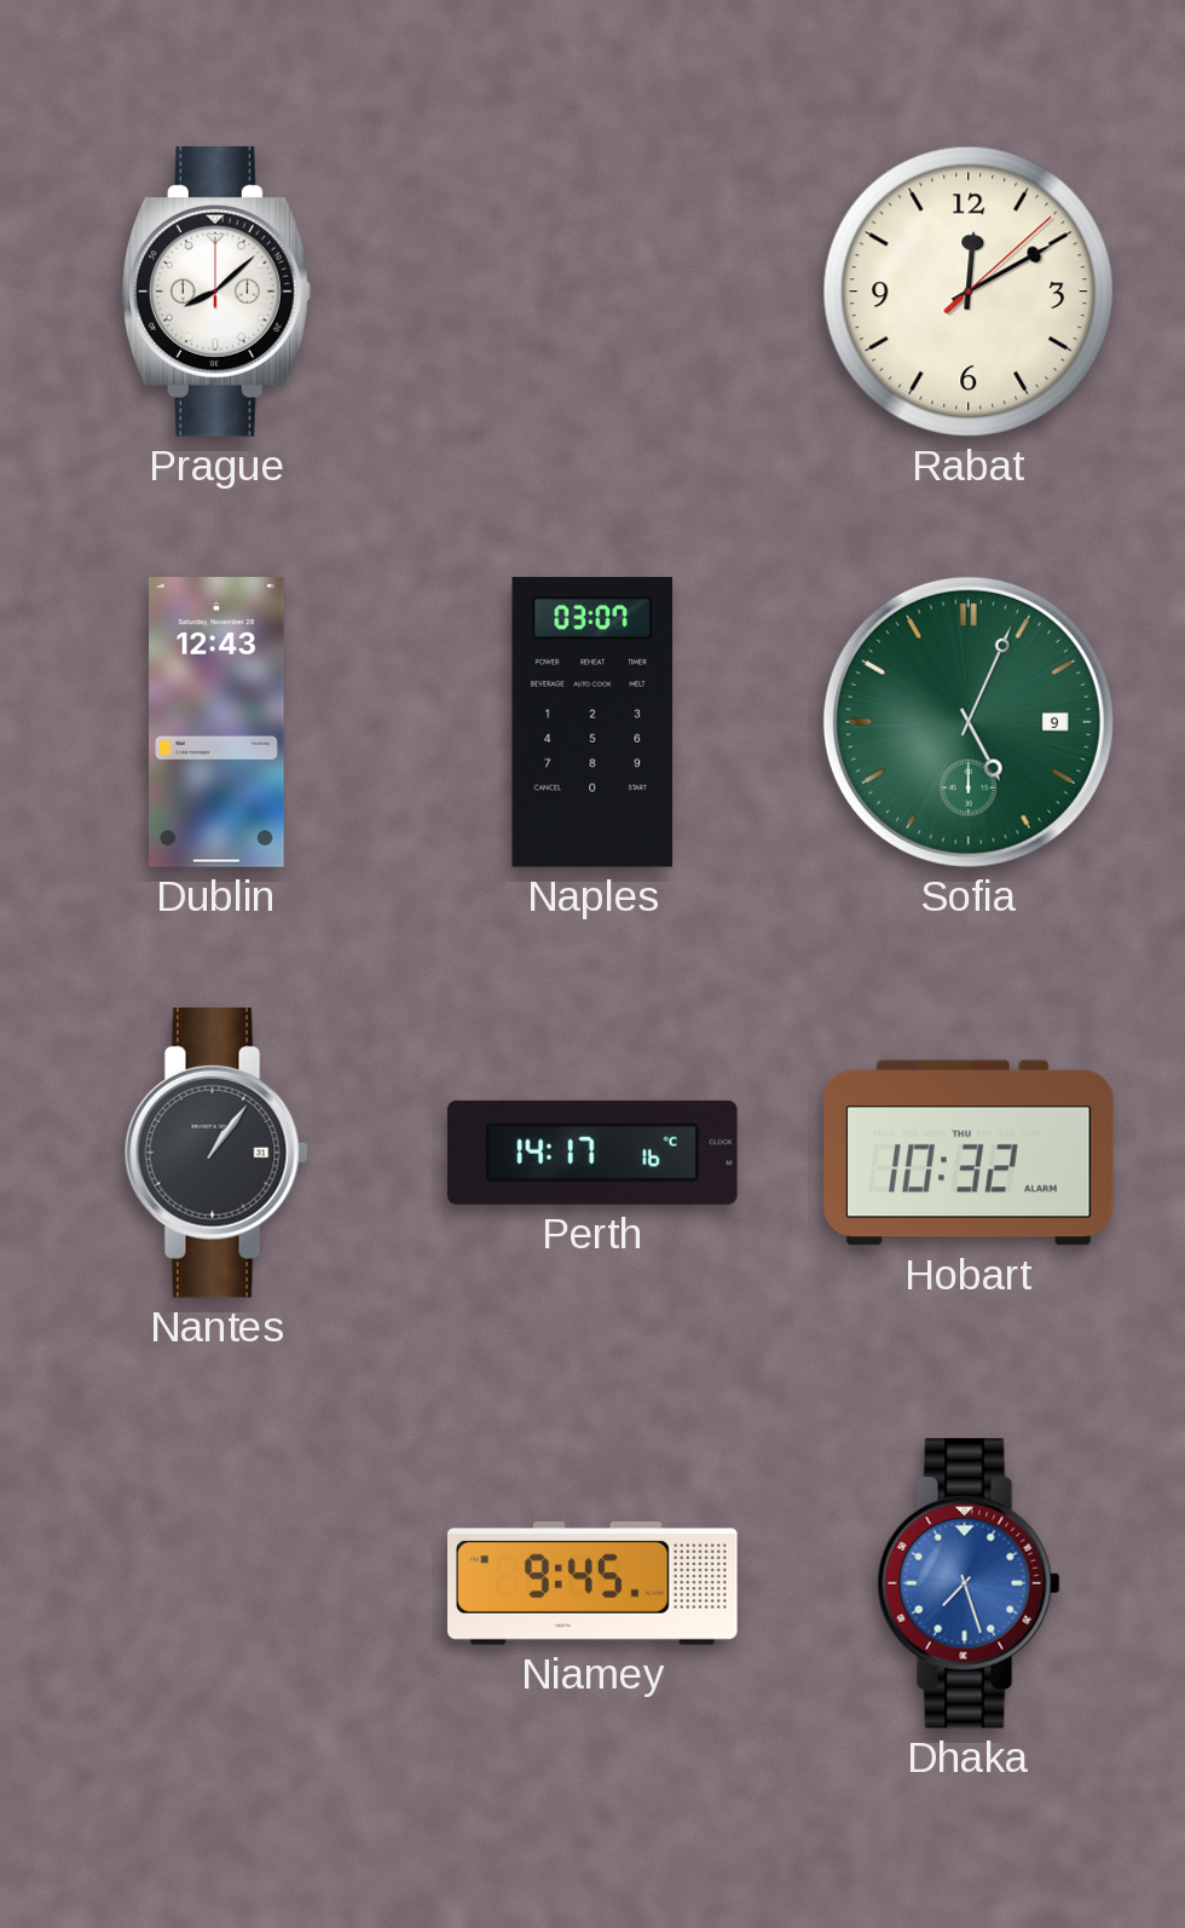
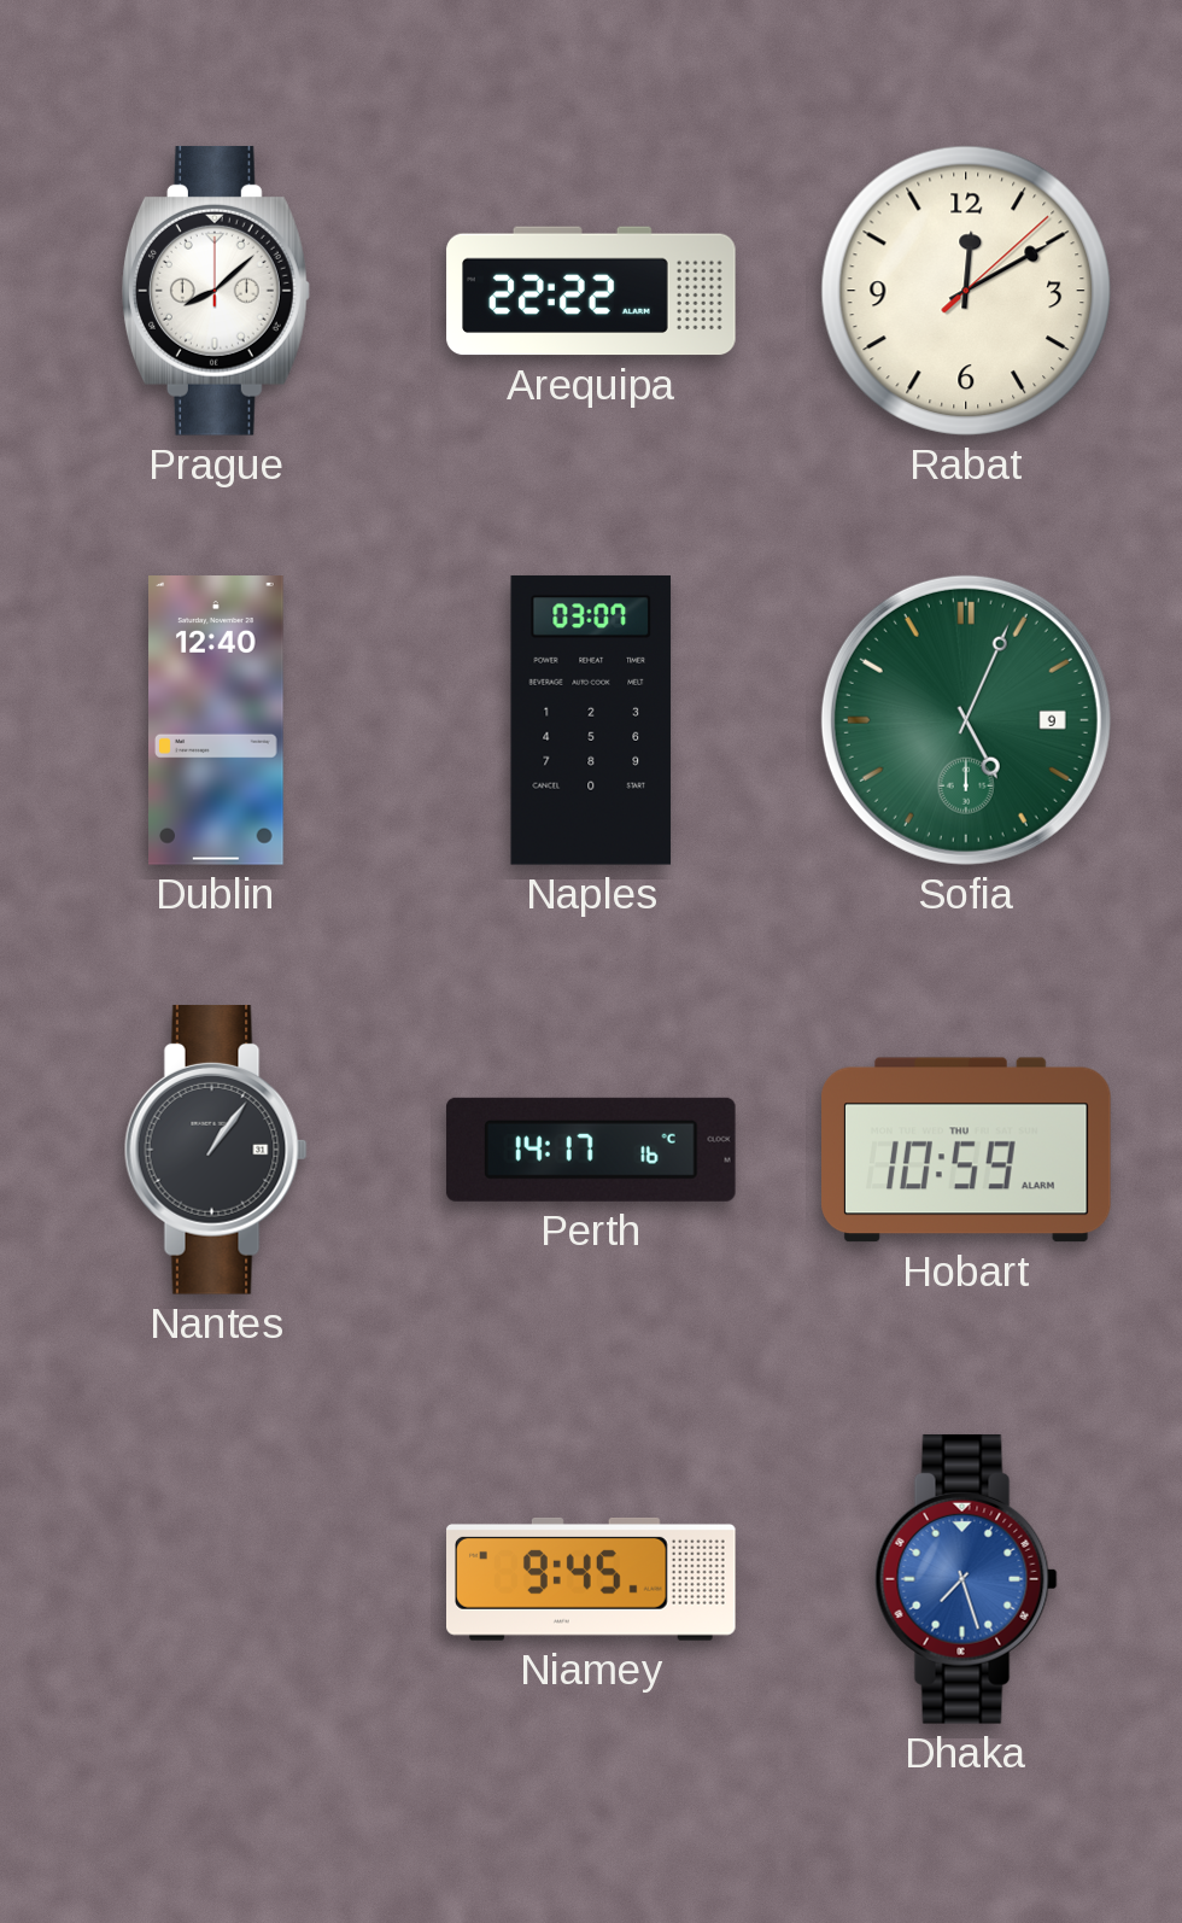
Arequipa: none -> 22:22
Dublin: 12:43 -> 12:40
Hobart: 10:32 -> 10:59
